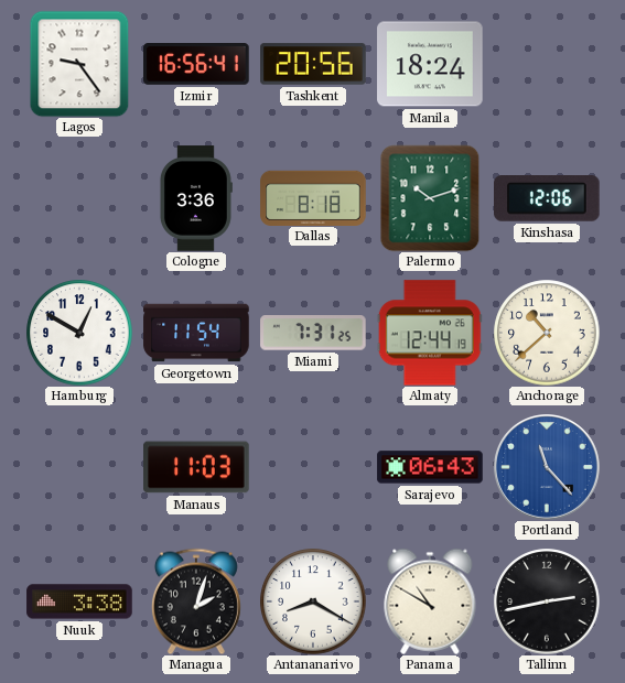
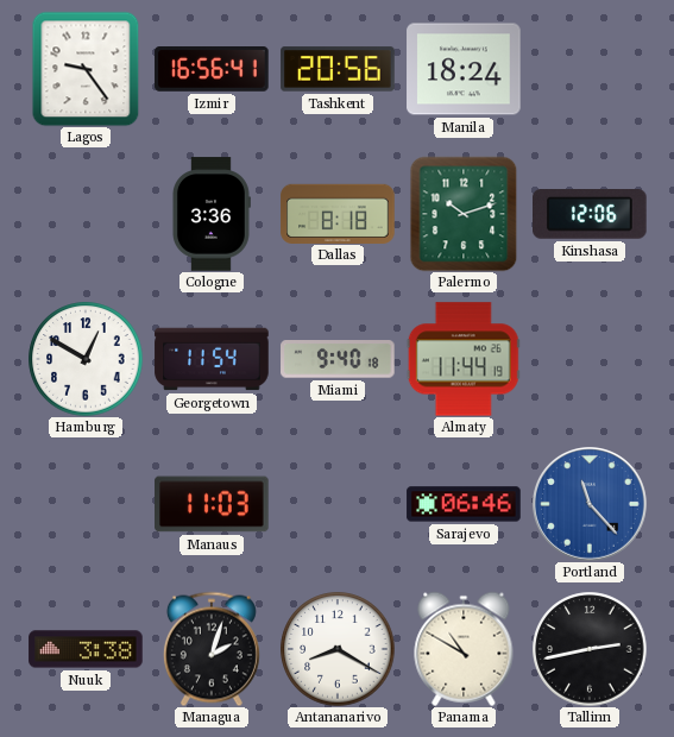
Miami: 7:31 -> 9:40
Almaty: 12:44 -> 11:44
Anchorage: 10:38 -> none
Sarajevo: 06:43 -> 06:46
